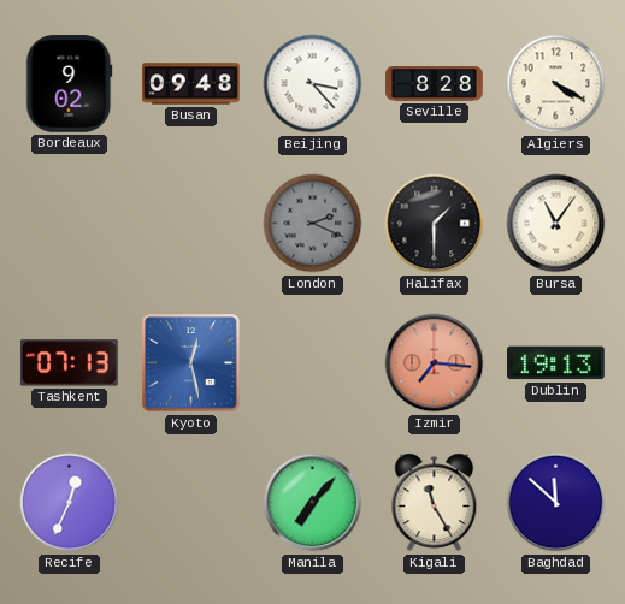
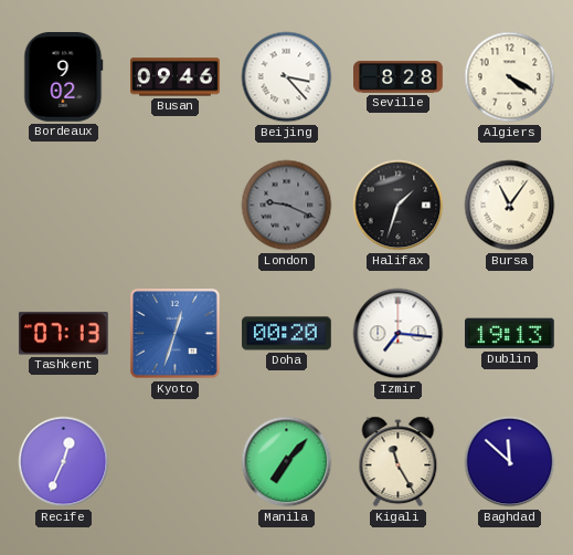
Busan: 09:48 -> 09:46
London: 2:19 -> 9:19
Halifax: 1:30 -> 1:33
Kyoto: 12:28 -> 12:33
Doha: none -> 00:20
Izmir dial: salmon -> white
